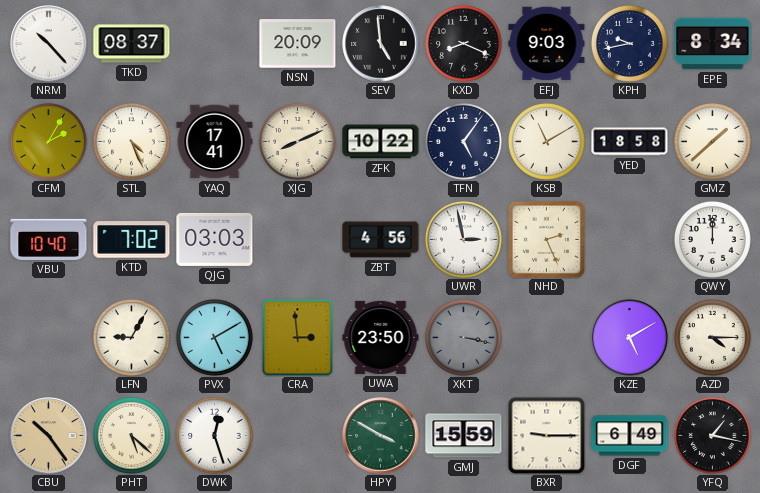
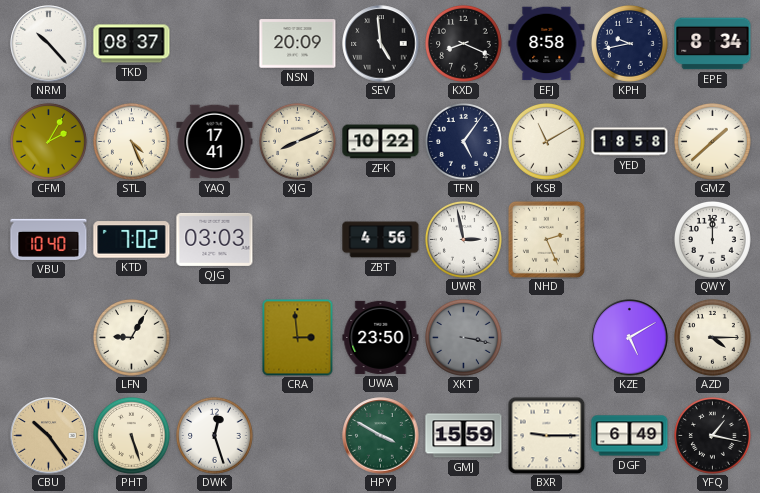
EFJ: 9:03 -> 8:58
PVX: 5:10 -> none
PHT: 5:22 -> 5:27
